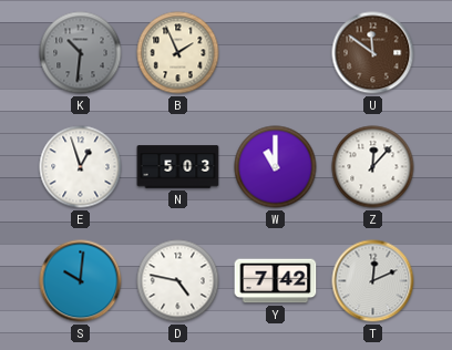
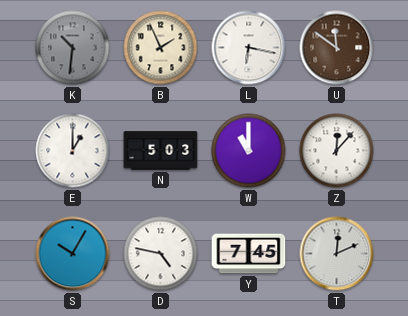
L: none -> 6:17
E: 12:57 -> 1:00
S: 10:01 -> 10:05
Y: 7:42 -> 7:45
